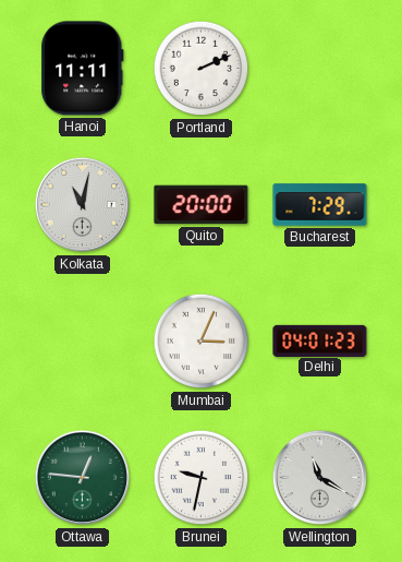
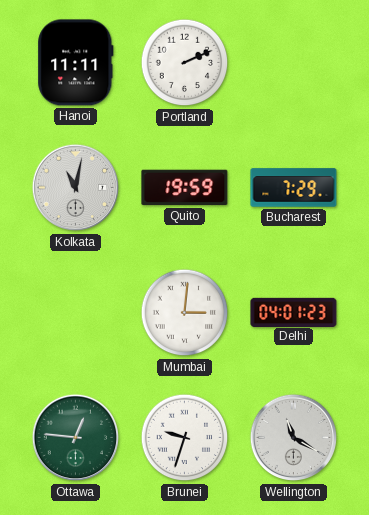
Quito: 20:00 -> 19:59
Mumbai: 3:04 -> 3:01
Brunei: 9:32 -> 9:33
